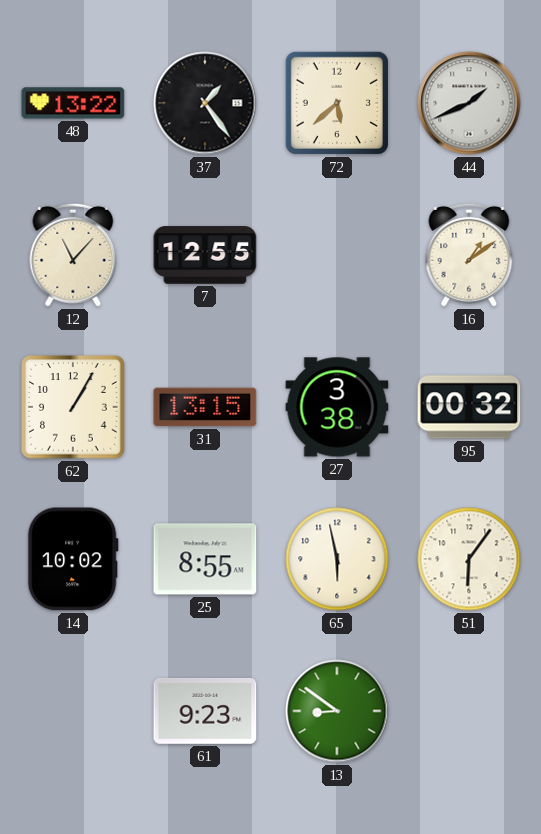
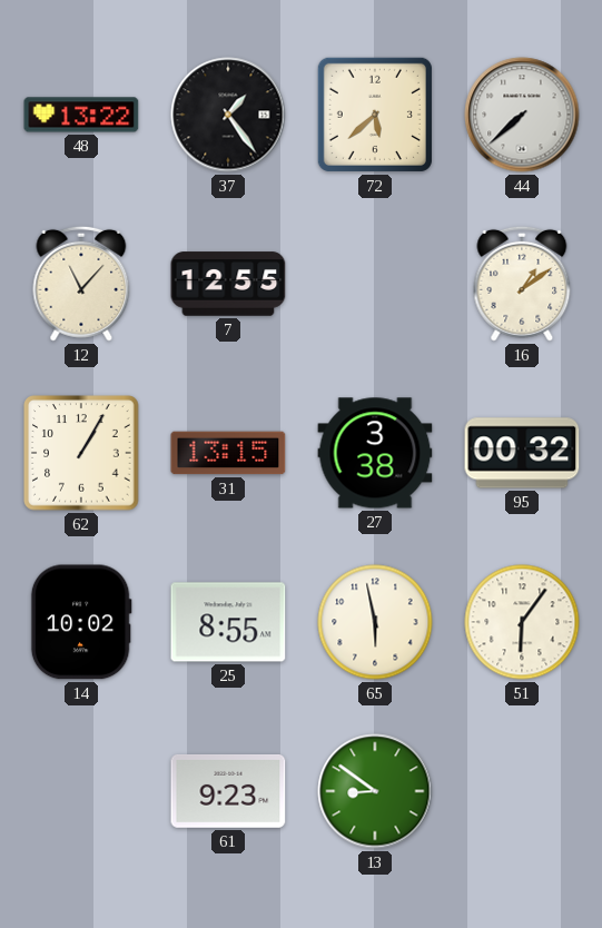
44: 1:41 -> 7:38
